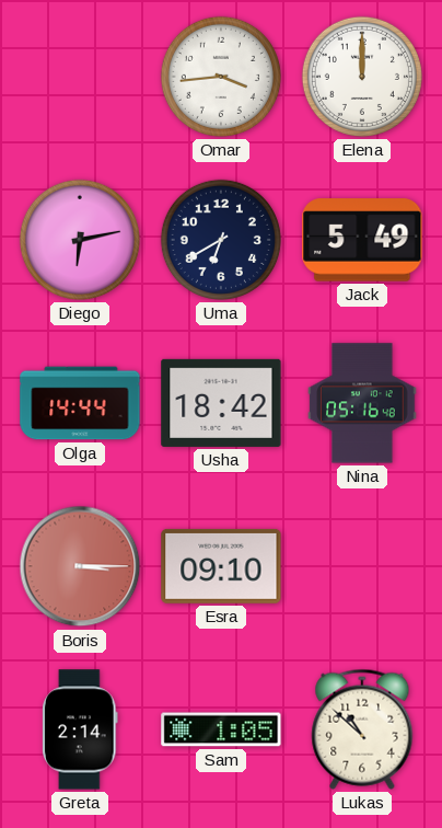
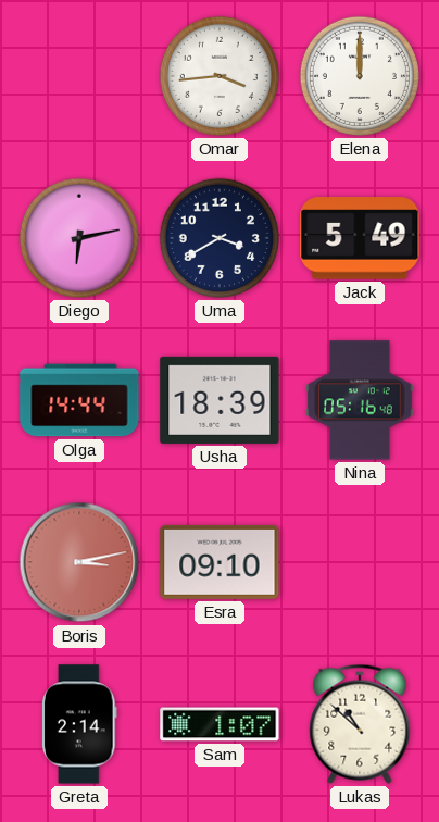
Uma: 6:40 -> 3:40
Usha: 18:42 -> 18:39
Boris: 3:15 -> 3:13
Sam: 1:05 -> 1:07
